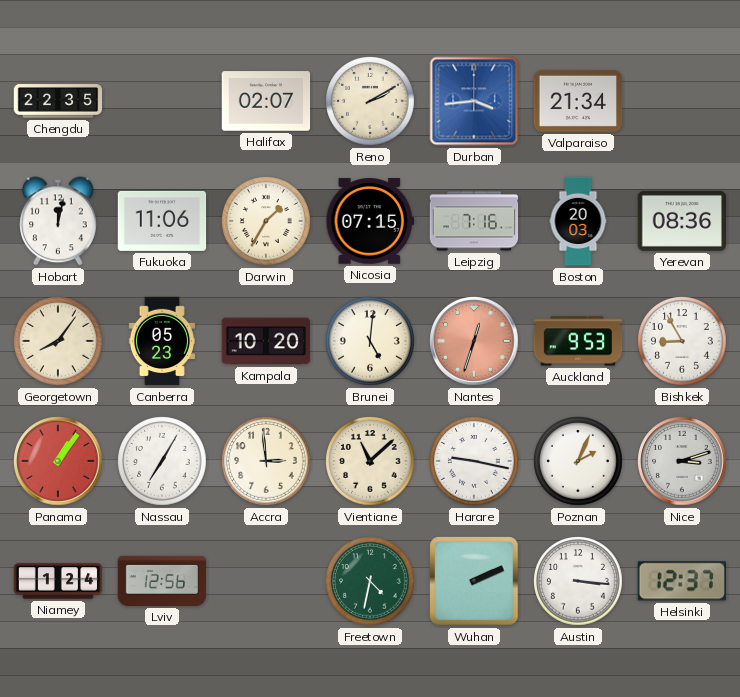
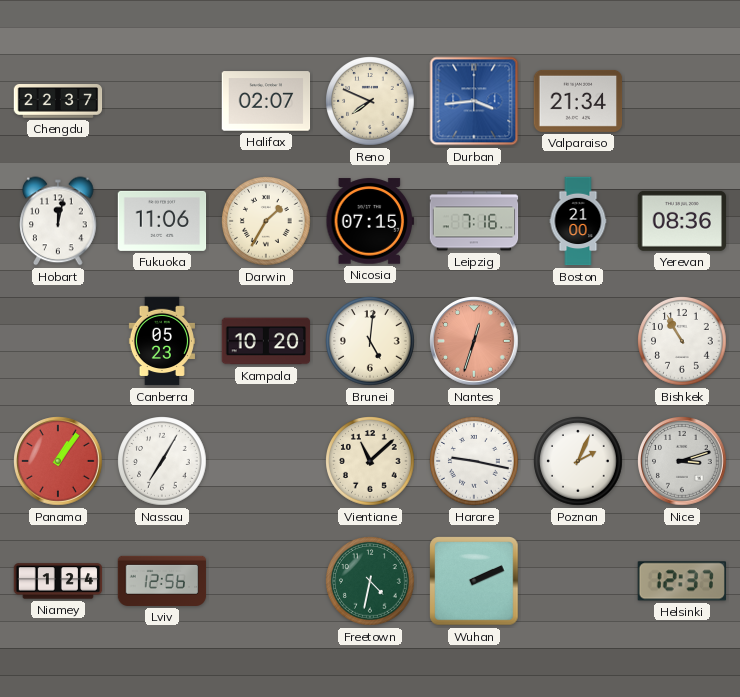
Chengdu: 22:35 -> 22:37
Reno: 2:10 -> 7:49
Boston: 20:03 -> 21:00
Georgetown: 8:06 -> none
Auckland: 9:53 -> none
Bishkek: 8:55 -> 10:55
Accra: 2:59 -> none
Austin: 3:16 -> none
